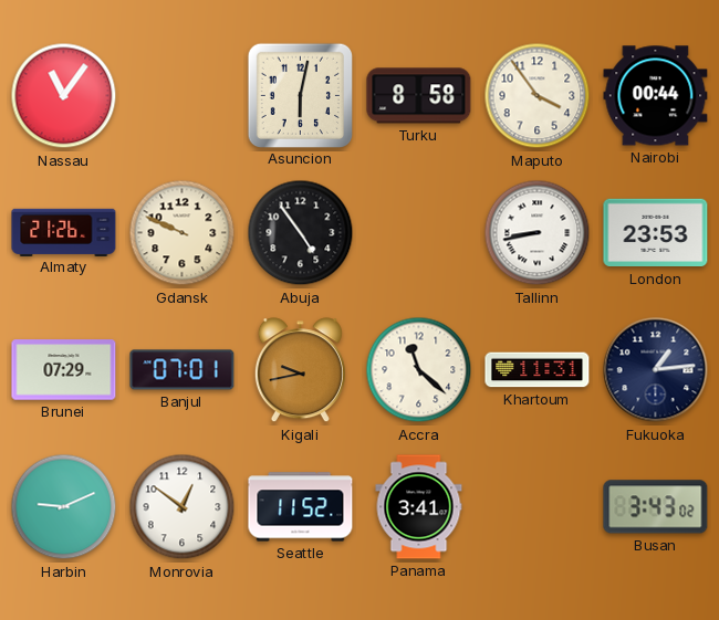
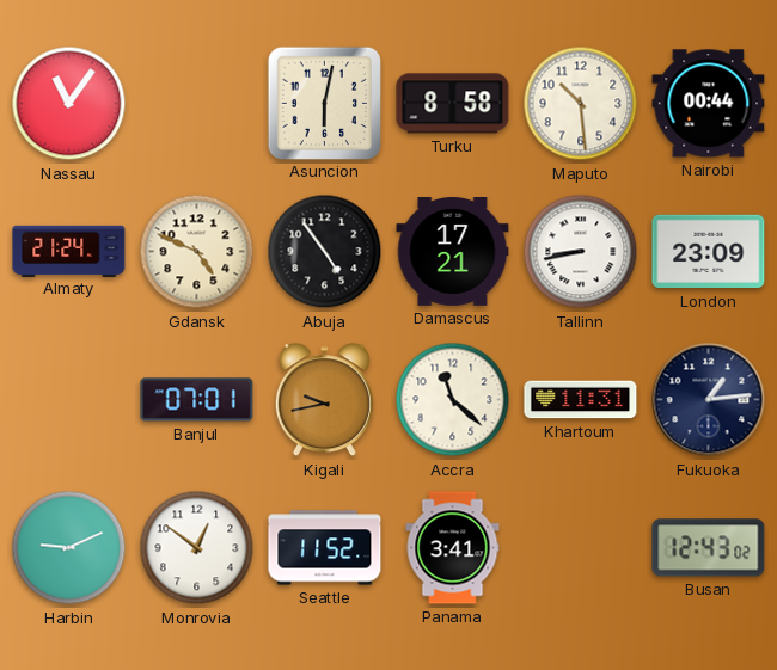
Maputo: 3:54 -> 10:29
Almaty: 21:26 -> 21:24
Gdansk: 9:49 -> 4:49
Damascus: none -> 17:21
London: 23:53 -> 23:09
Brunei: 07:29 -> none
Busan: 3:43 -> 12:43
